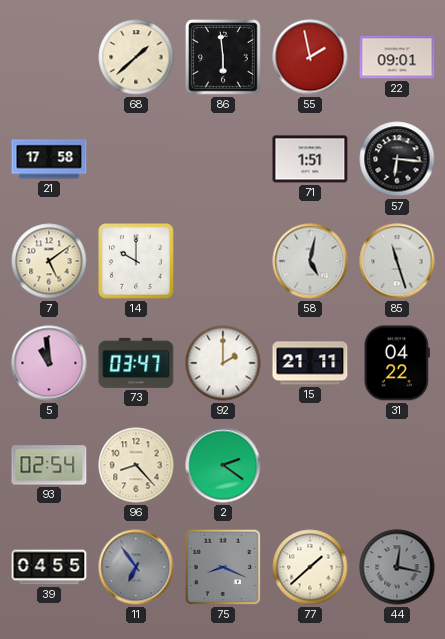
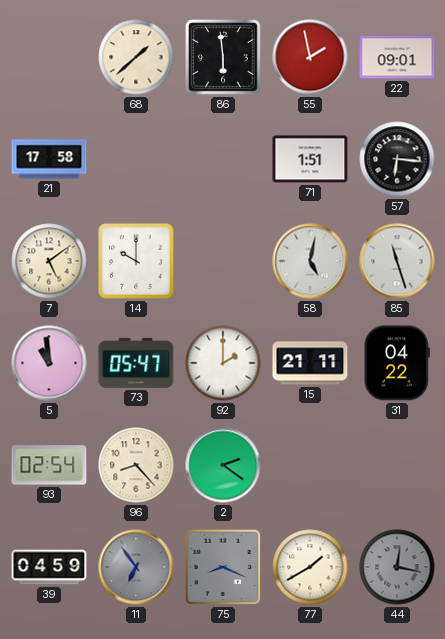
73: 03:47 -> 05:47
39: 04:55 -> 04:59
77: 1:38 -> 1:40
